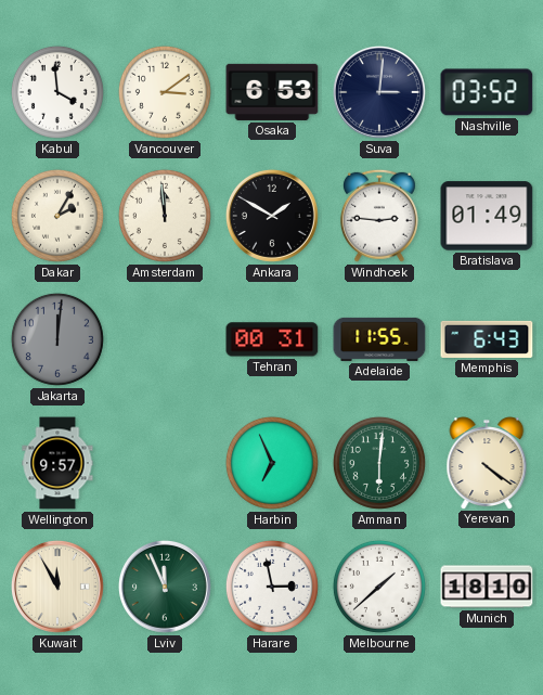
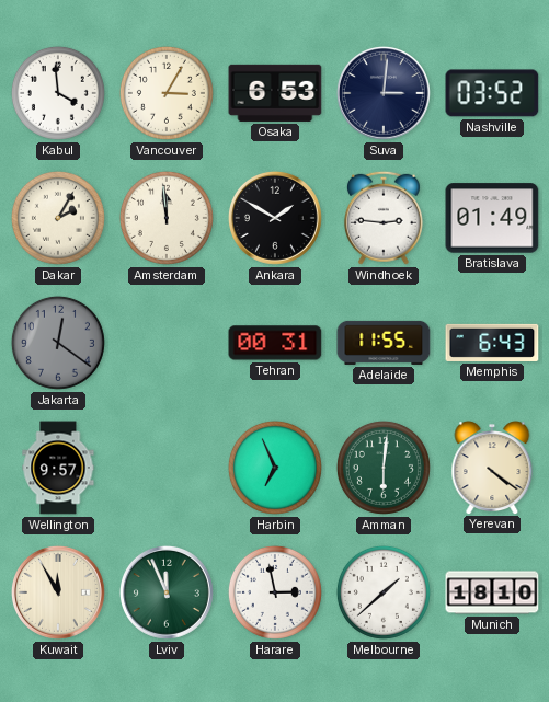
Vancouver: 3:09 -> 3:05
Jakarta: 12:01 -> 12:21
